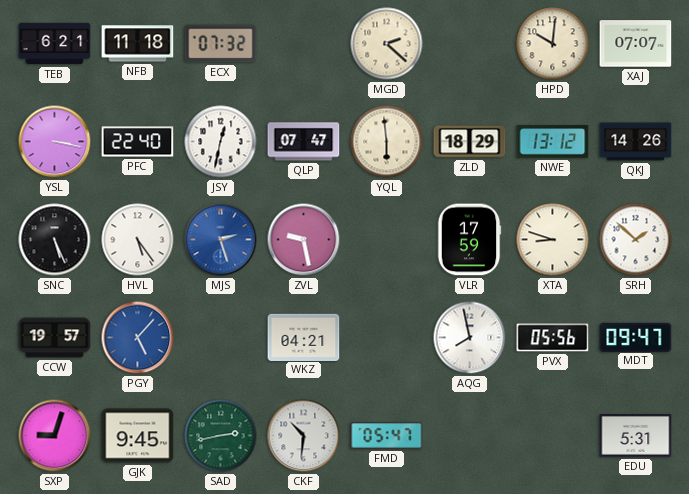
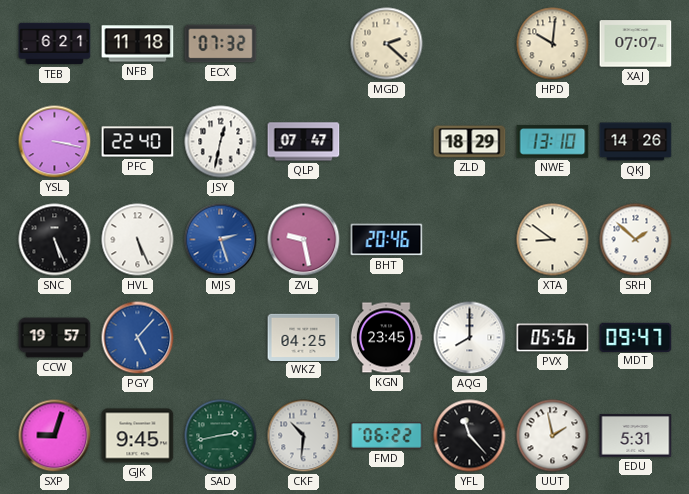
YQL: 5:59 -> none
NWE: 13:12 -> 13:10
HVL: 5:24 -> 5:26
BHT: none -> 20:46
VLR: 17:59 -> none
XTA: 8:48 -> 8:51
WKZ: 04:21 -> 04:25
KGN: none -> 23:45
AQG: 7:58 -> 8:00
FMD: 05:47 -> 06:22
YFL: none -> 11:23
UUT: none -> 1:58
